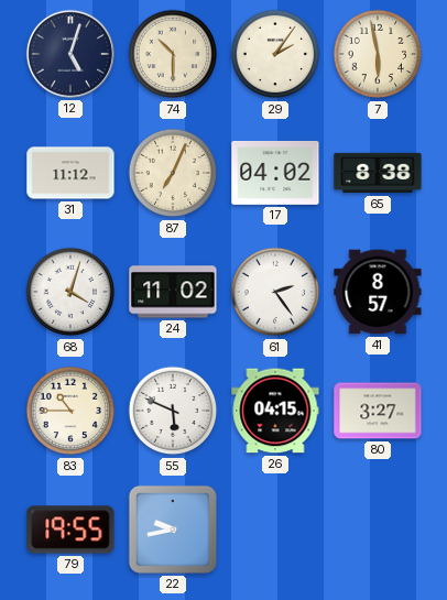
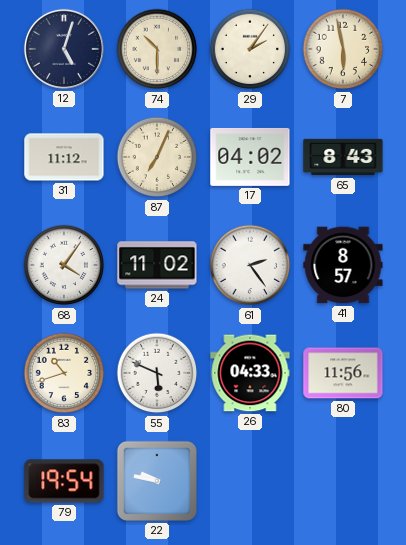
65: 8:38 -> 8:43
68: 4:03 -> 4:06
83: 10:45 -> 10:42
26: 04:15 -> 04:33
80: 3:27 -> 11:56
79: 19:55 -> 19:54
22: 9:43 -> 9:47
